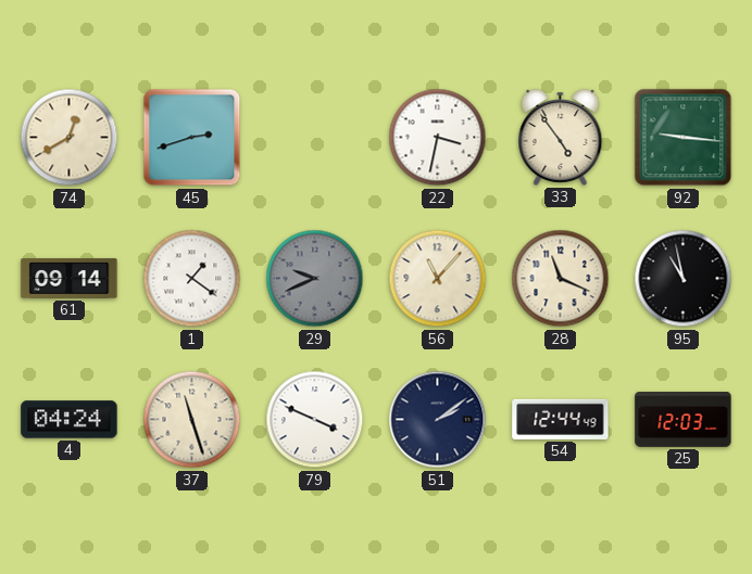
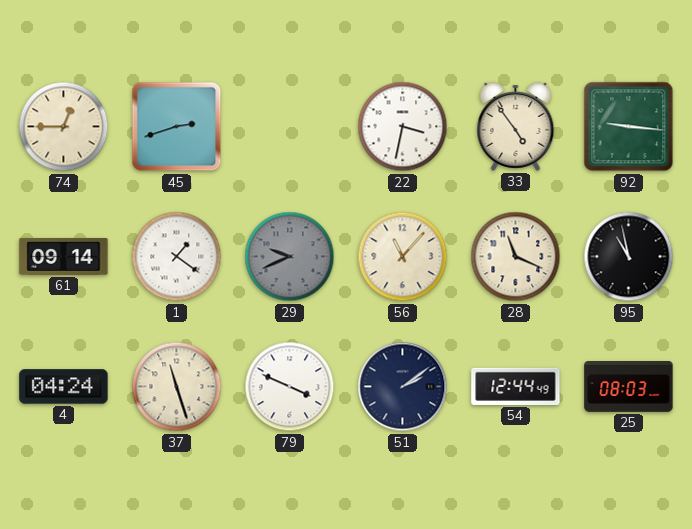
74: 12:40 -> 12:45
25: 12:03 -> 08:03
